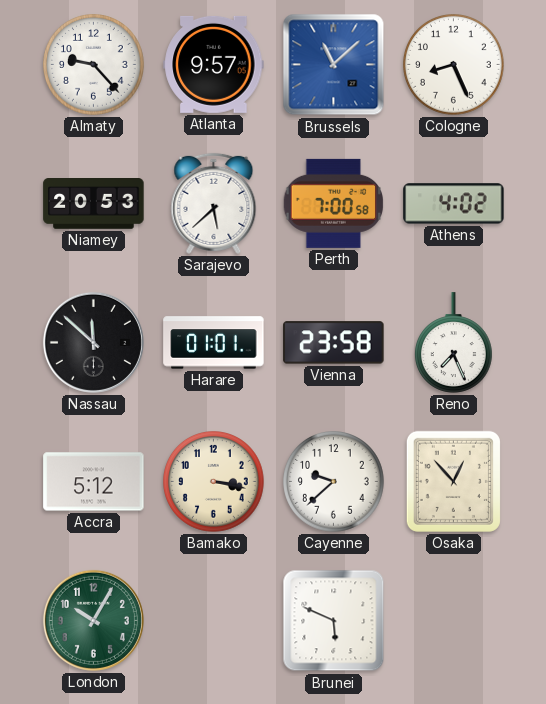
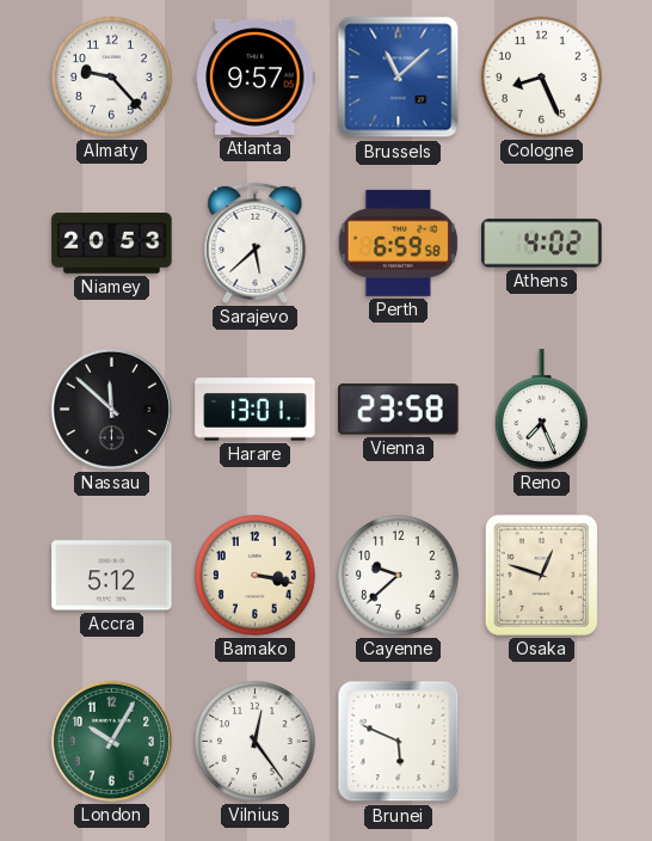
Perth: 7:00 -> 6:59
Harare: 01:01 -> 13:01
Osaka: 12:53 -> 12:48
Vilnius: none -> 12:24
